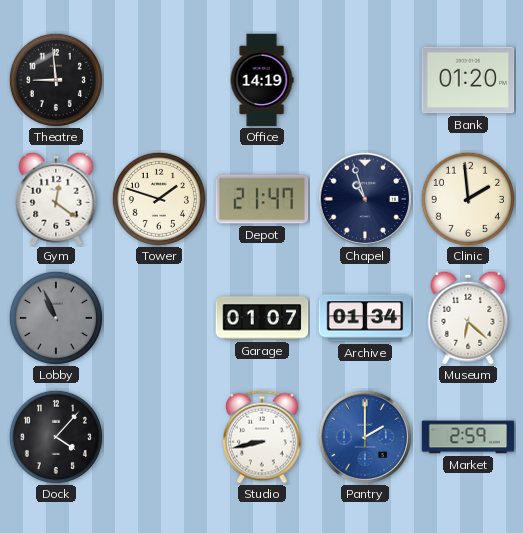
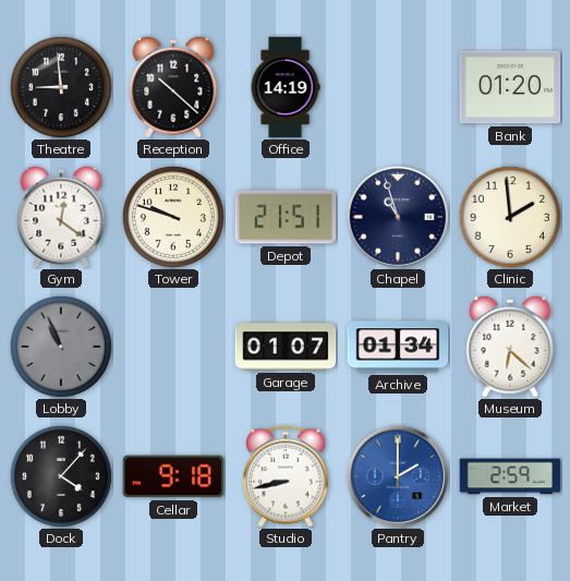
Reception: none -> 10:22
Tower: 1:48 -> 9:48
Depot: 21:47 -> 21:51
Cellar: none -> 9:18
